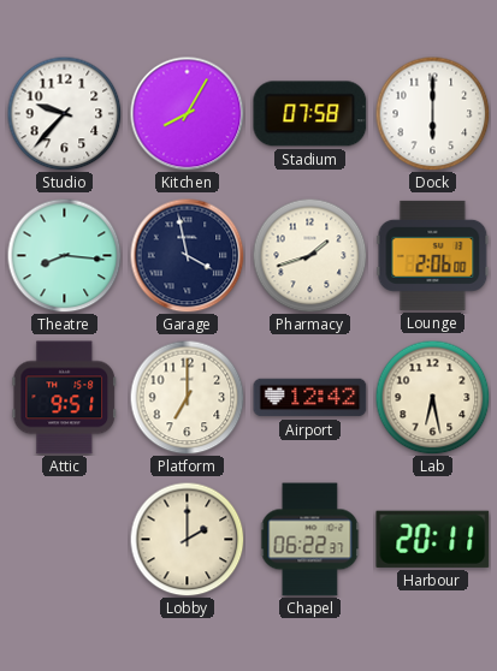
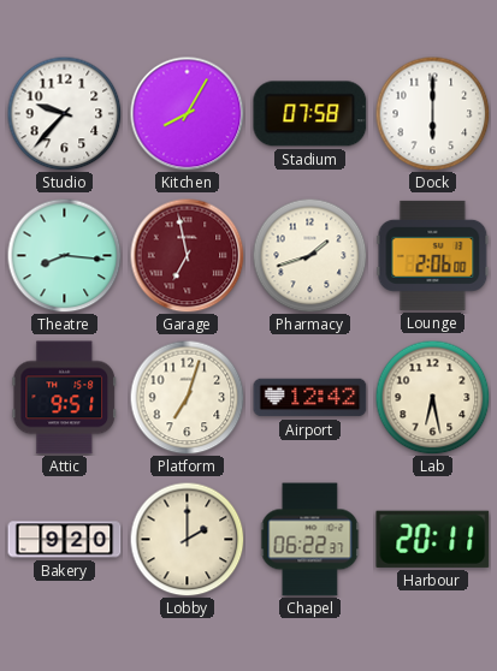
Garage: 3:58 -> 6:58
Garage dial: navy -> burgundy
Platform: 7:00 -> 7:03
Bakery: none -> 9:20
